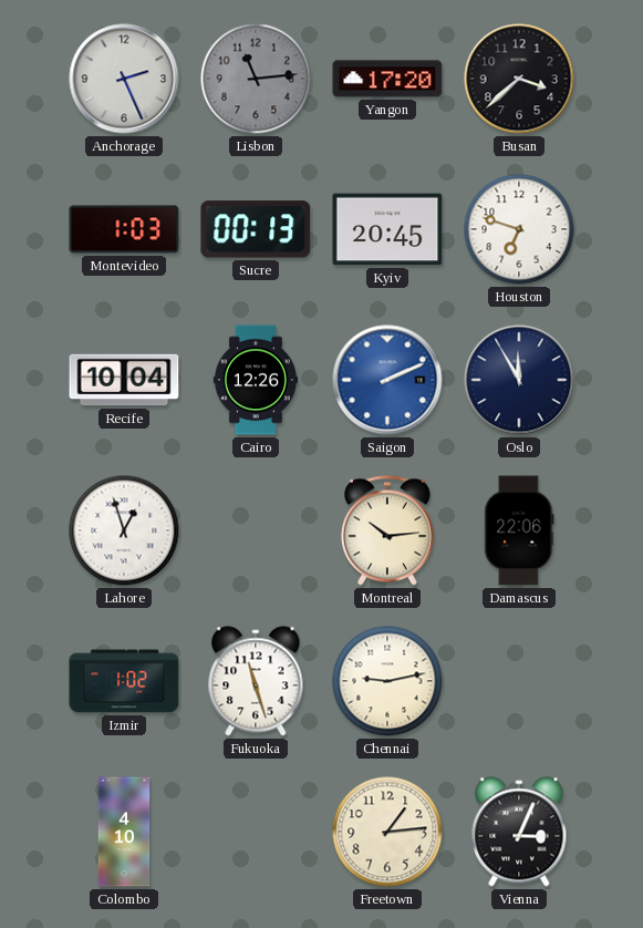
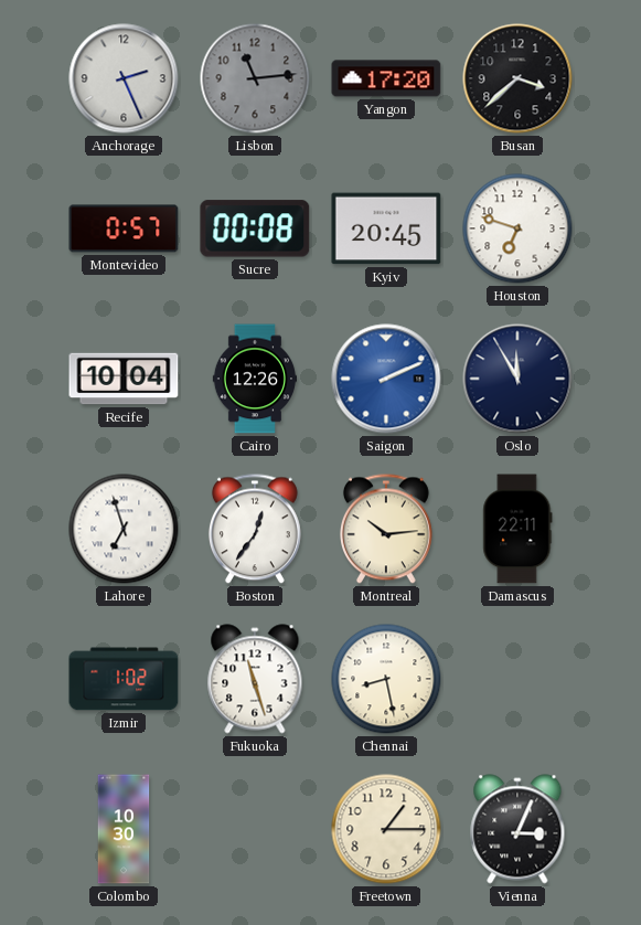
Montevideo: 1:03 -> 0:57
Sucre: 00:13 -> 00:08
Lahore: 12:57 -> 6:57
Boston: none -> 12:36
Damascus: 22:06 -> 22:11
Chennai: 9:13 -> 8:28
Colombo: 4:10 -> 10:30
Freetown: 1:14 -> 1:15
